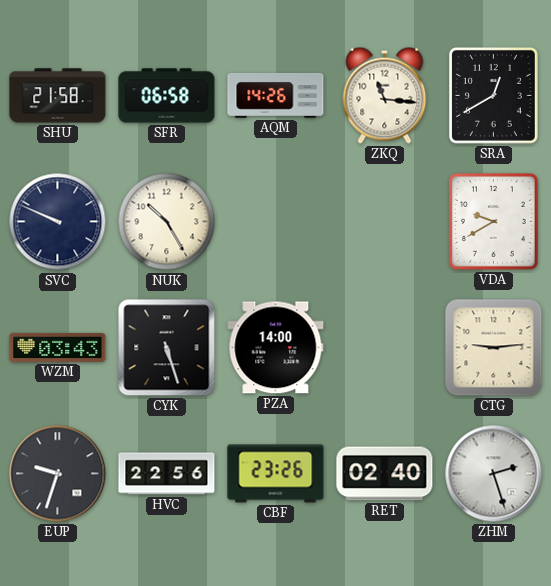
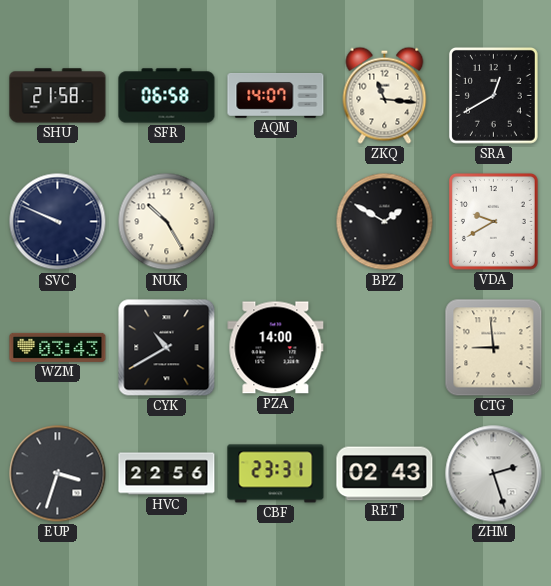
AQM: 14:26 -> 14:07
BPZ: none -> 1:50
CYK: 5:27 -> 10:40
CTG: 9:14 -> 8:59
EUP: 9:33 -> 3:33
CBF: 23:26 -> 23:31
RET: 02:40 -> 02:43
